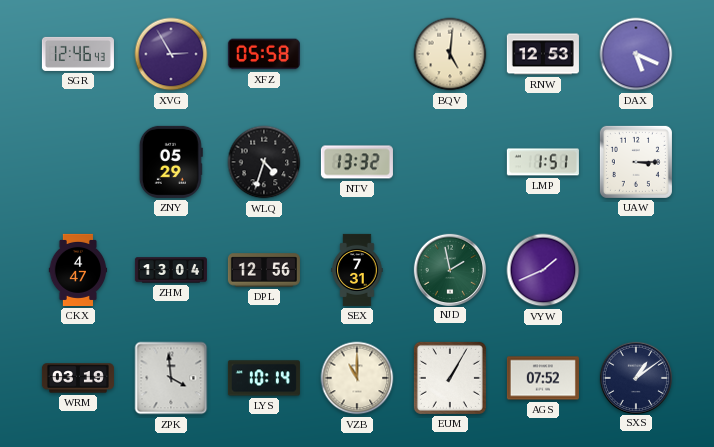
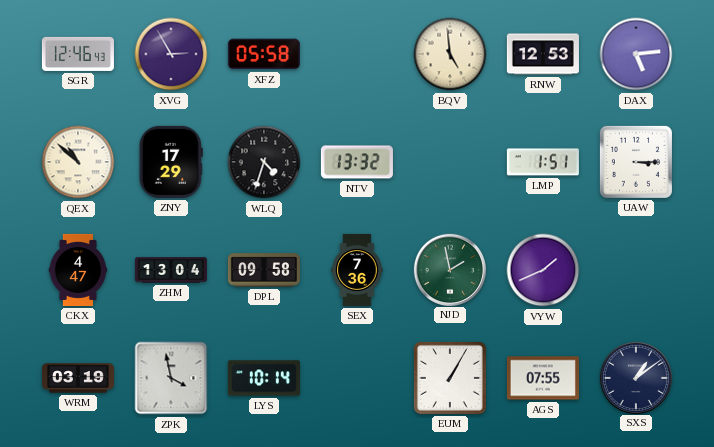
BQV: 5:01 -> 4:59
DAX: 5:19 -> 5:14
QEX: none -> 10:52
ZNY: 05:29 -> 17:29
DPL: 12:56 -> 09:58
SEX: 7:31 -> 7:36
ZPK: 3:59 -> 3:58
VZB: 11:00 -> none
AGS: 07:52 -> 07:55
